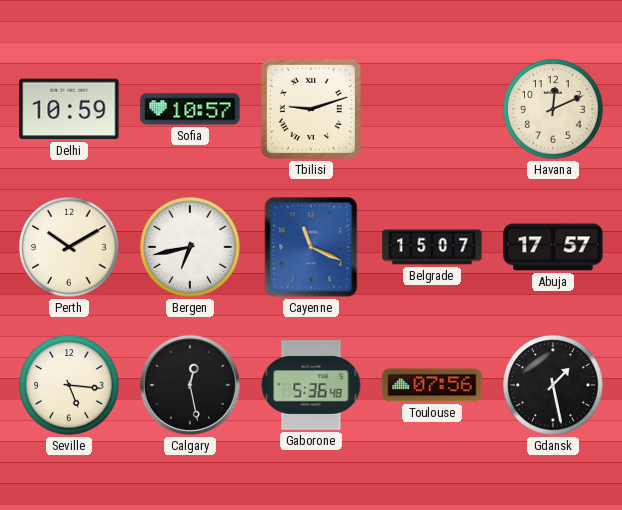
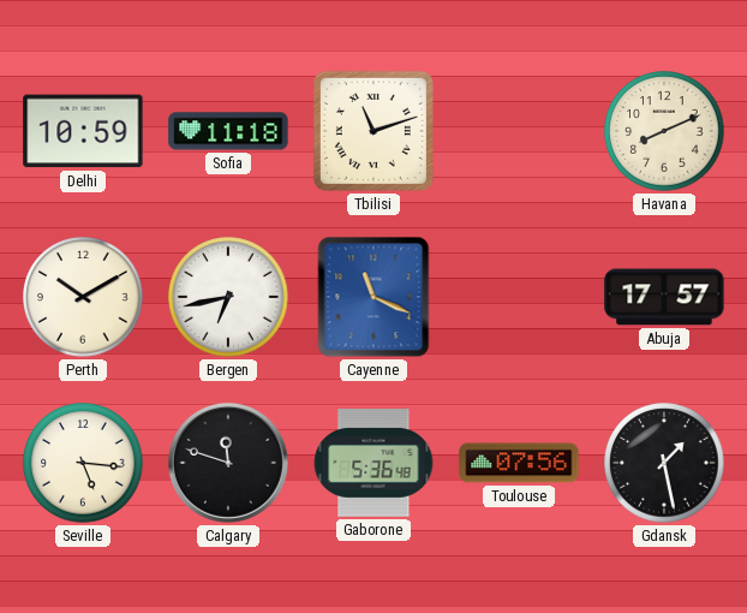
Sofia: 10:57 -> 11:18
Tbilisi: 9:12 -> 11:12
Havana: 12:11 -> 8:11
Belgrade: 15:07 -> none
Calgary: 12:28 -> 11:48
